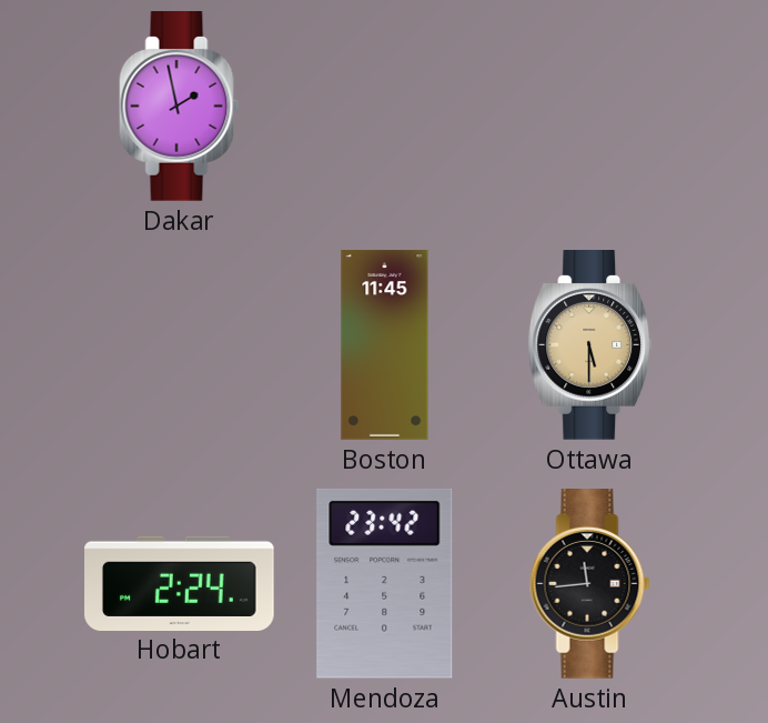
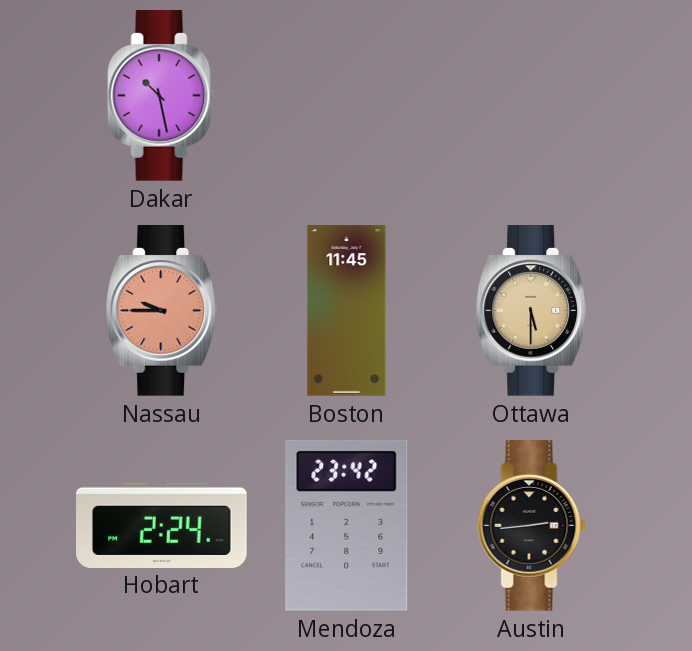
Dakar: 1:58 -> 10:28
Nassau: none -> 9:45
Austin: 11:44 -> 2:44
